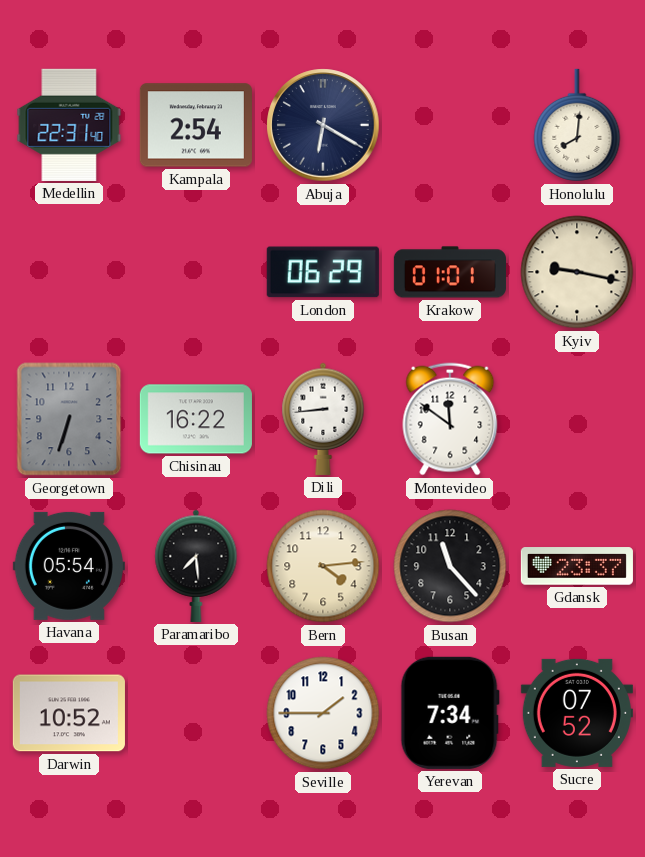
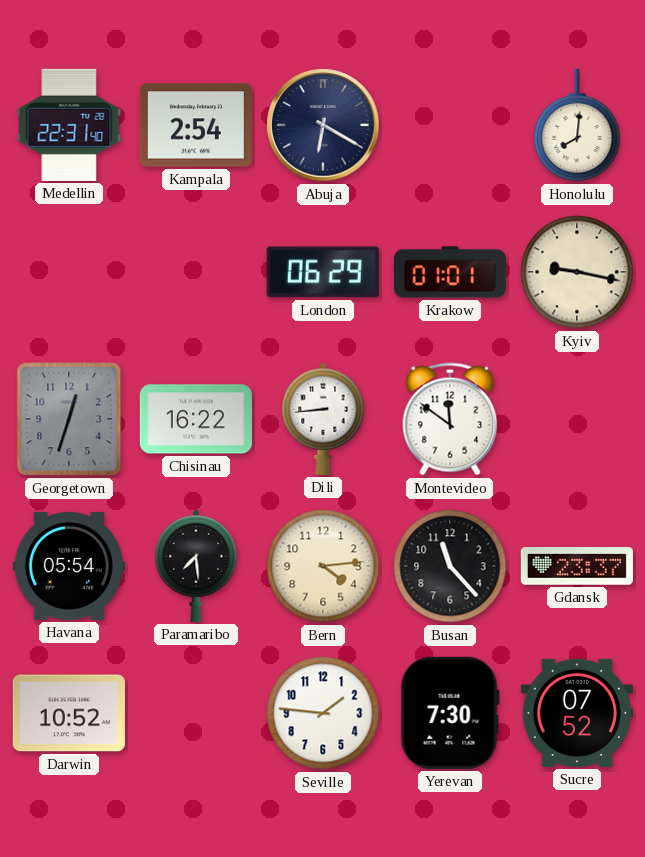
Georgetown: 6:33 -> 12:33
Seville: 1:45 -> 1:46
Yerevan: 7:34 -> 7:30
